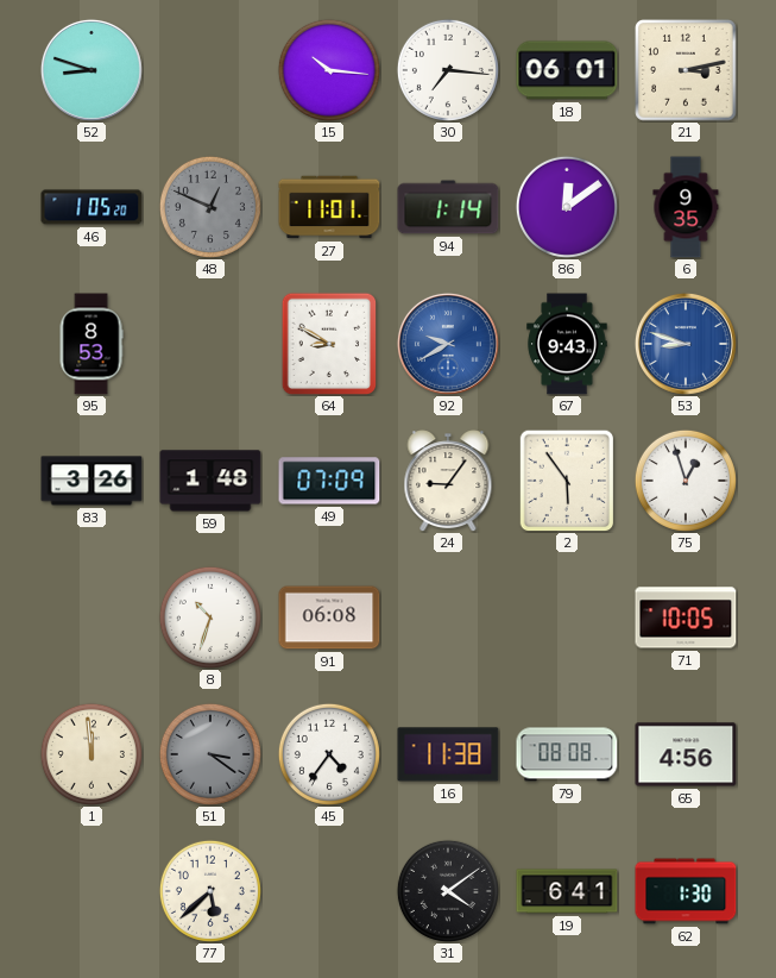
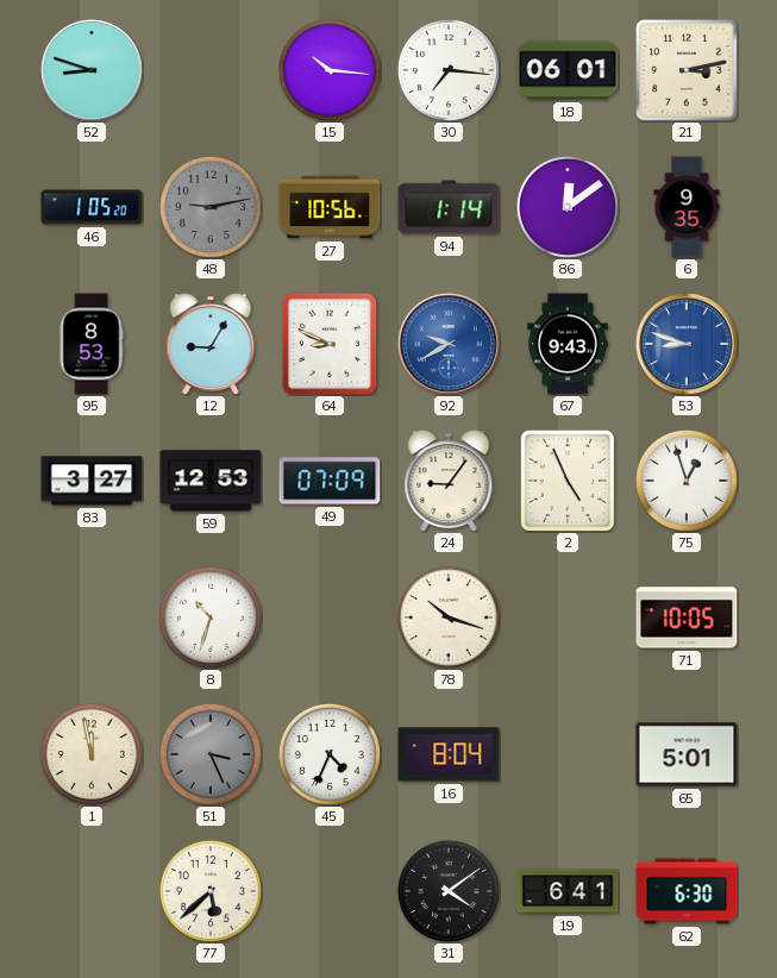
48: 12:49 -> 9:13
27: 11:01 -> 10:56
12: none -> 9:05
64: 8:50 -> 8:49
83: 3:26 -> 3:27
59: 1:48 -> 12:53
2: 5:54 -> 4:56
91: 06:08 -> none
78: none -> 10:18
1: 11:59 -> 11:58
51: 3:21 -> 3:26
45: 4:36 -> 4:34
16: 11:38 -> 8:04
79: 08:08 -> none
65: 4:56 -> 5:01
62: 1:30 -> 6:30
